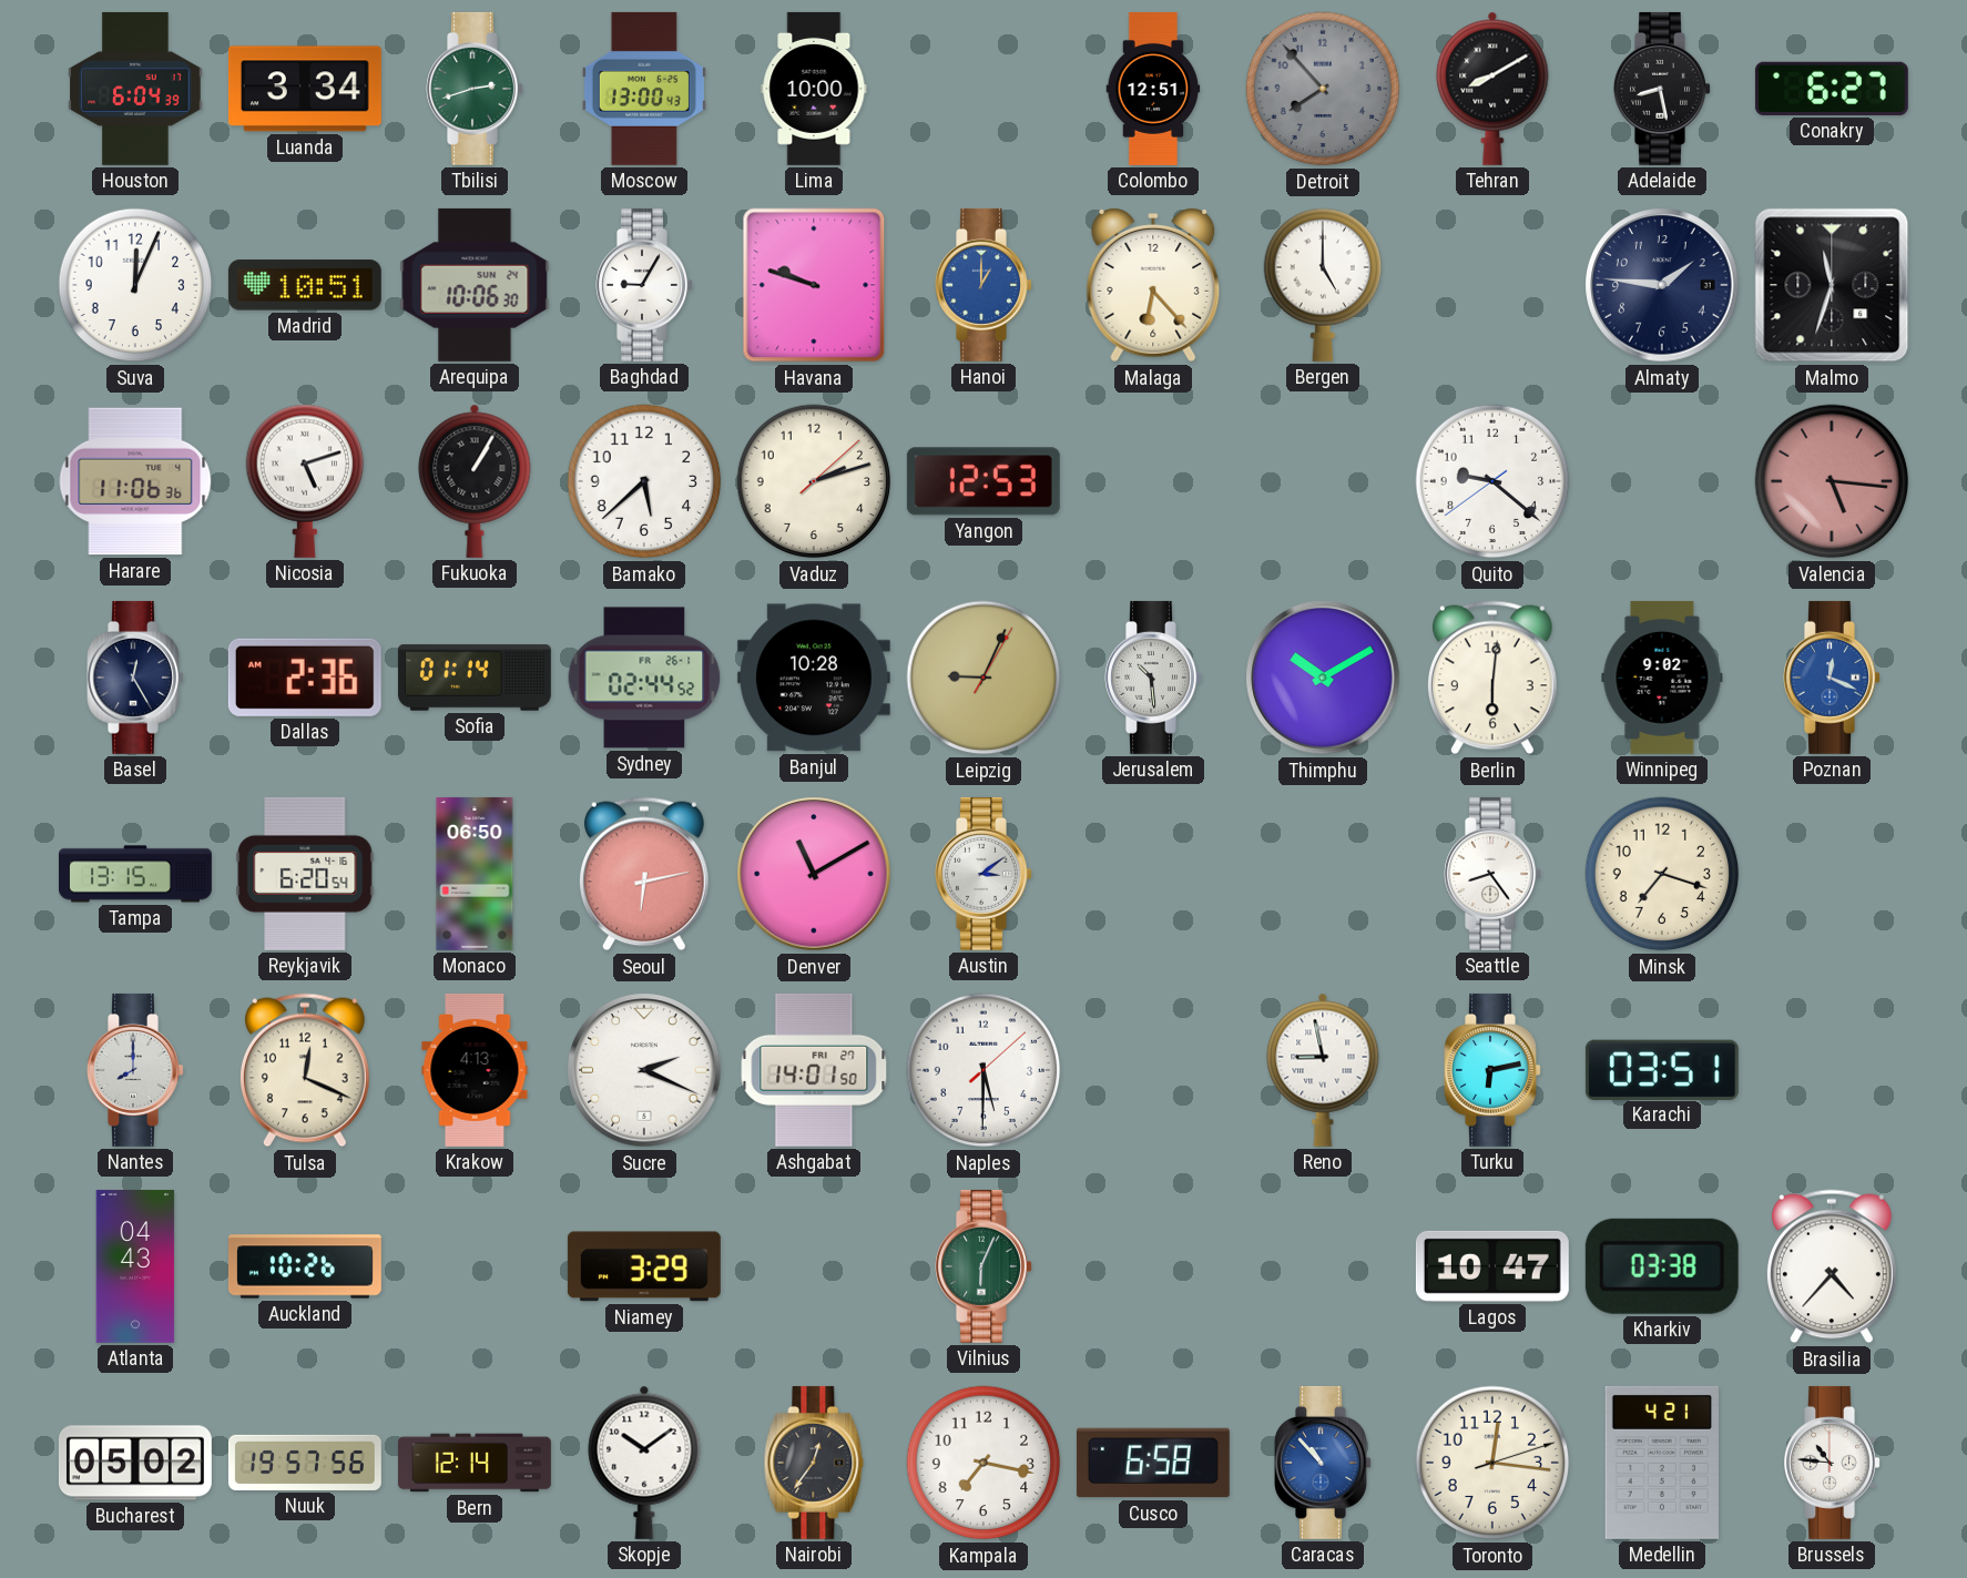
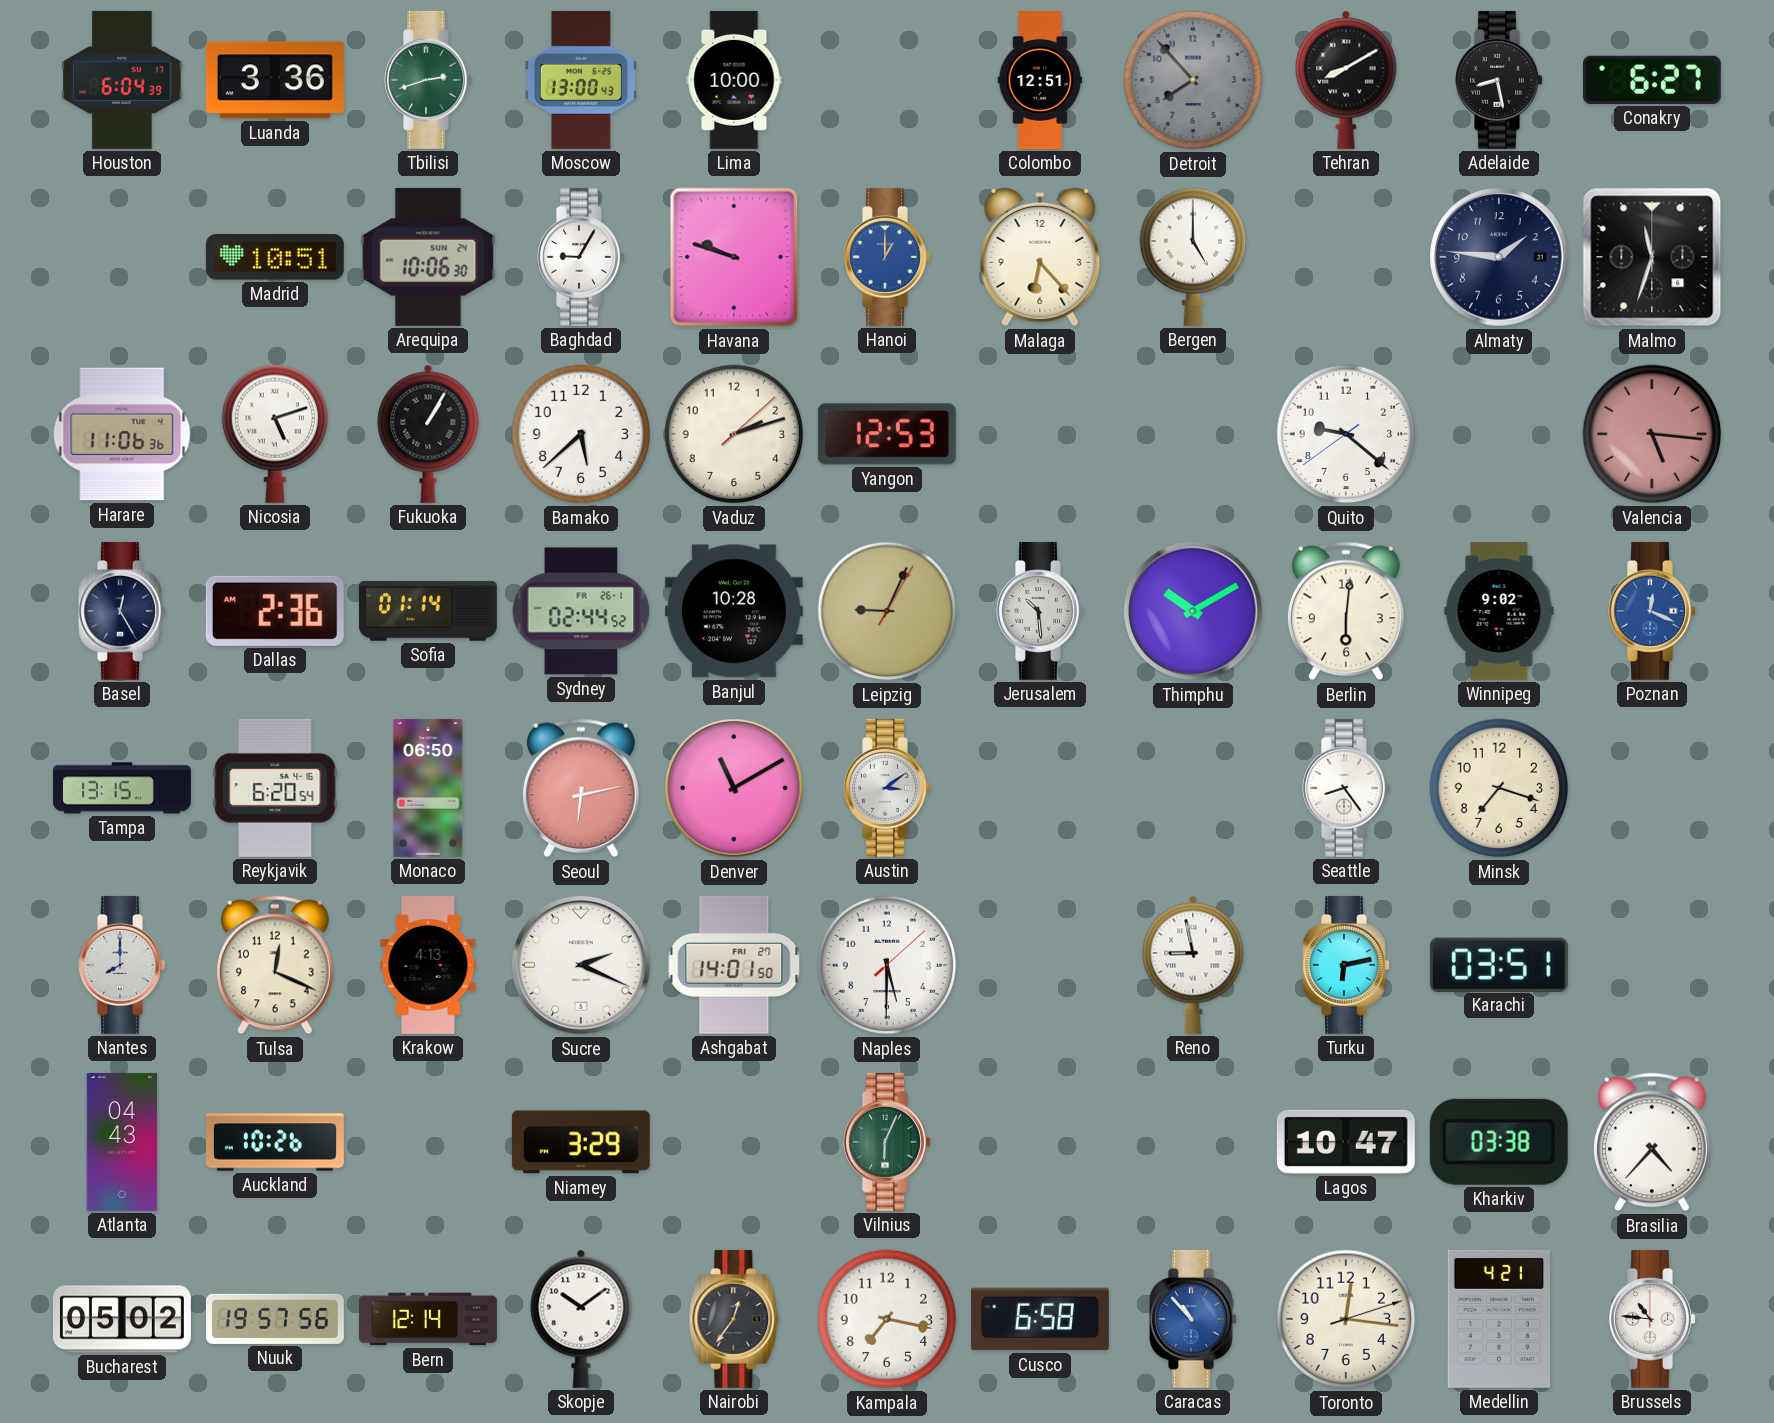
Luanda: 3:34 -> 3:36
Suva: 12:04 -> none
